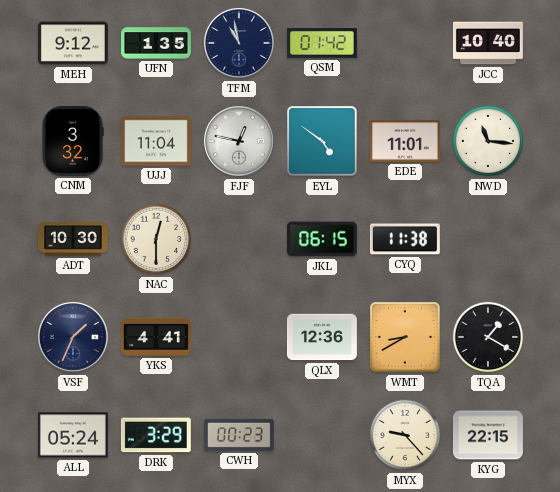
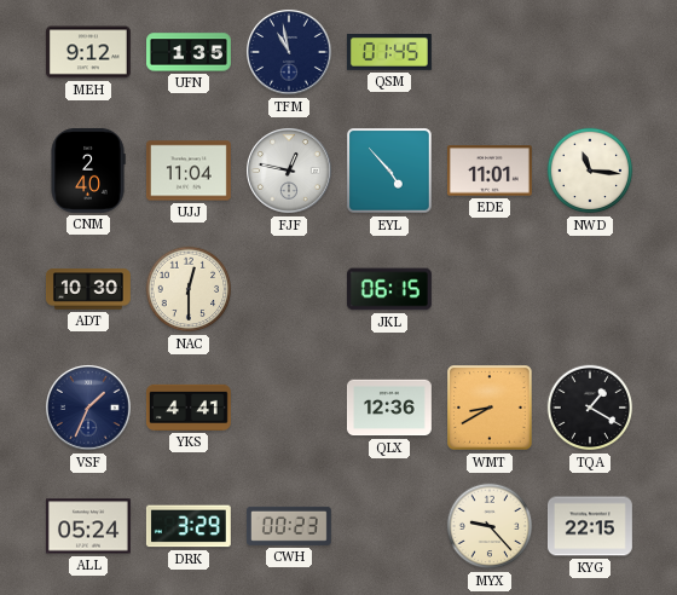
QSM: 01:42 -> 01:45
JCC: 10:40 -> none
CNM: 3:32 -> 2:40
EYL: 4:51 -> 4:53
CYQ: 11:38 -> none
